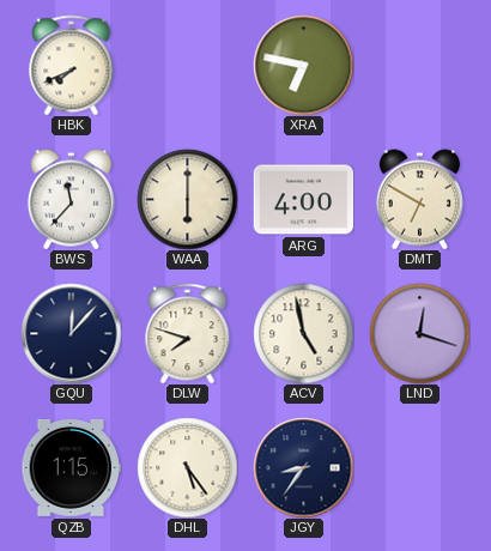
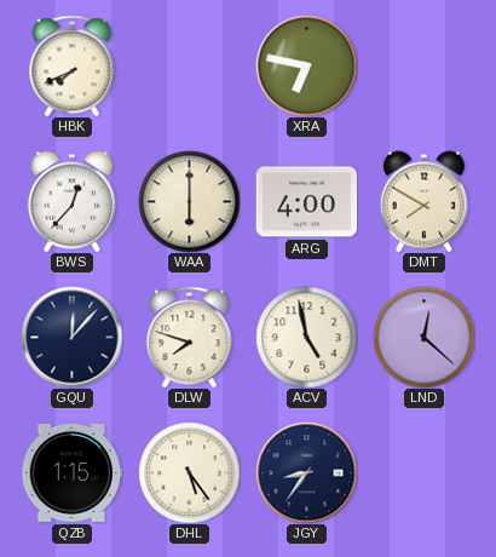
BWS: 11:37 -> 12:37
DMT: 6:50 -> 7:50
LND: 12:18 -> 12:22
